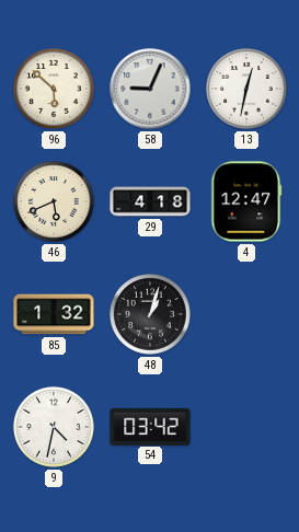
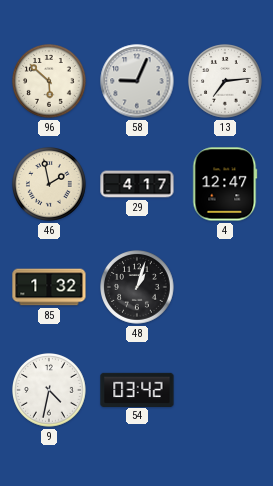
13: 12:32 -> 7:14
46: 5:41 -> 1:58
29: 4:18 -> 4:17
